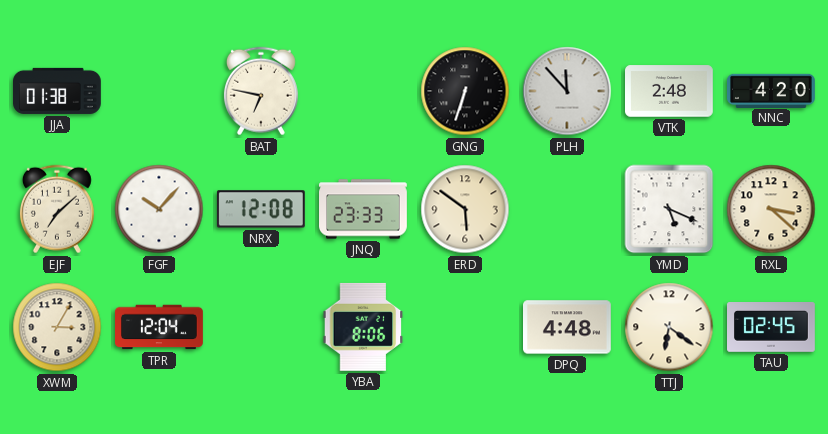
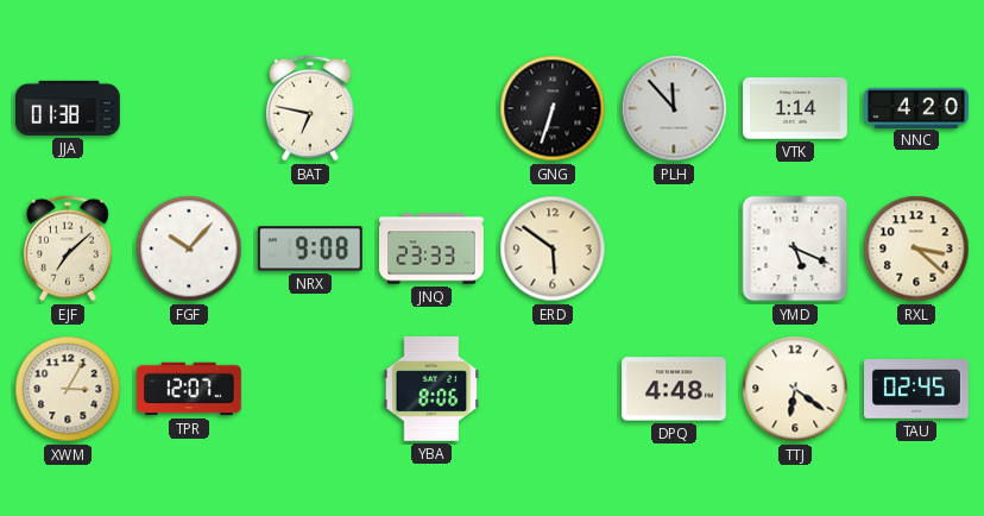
VTK: 2:48 -> 1:14
NRX: 12:08 -> 9:08
TPR: 12:04 -> 12:07
